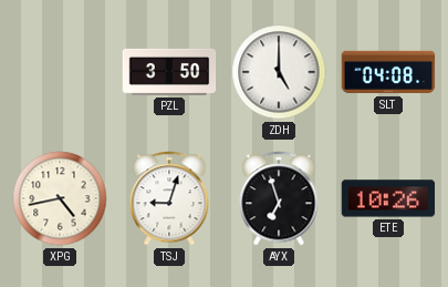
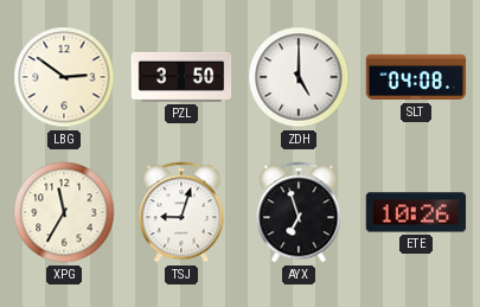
LBG: none -> 2:51
XPG: 4:43 -> 11:35
